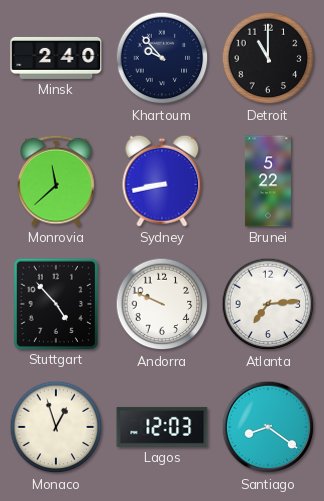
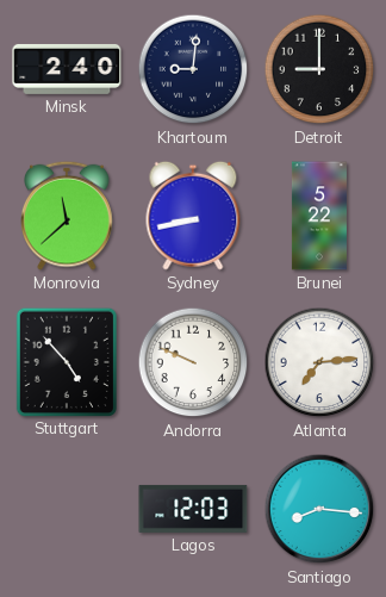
Khartoum: 9:53 -> 9:01
Detroit: 11:00 -> 9:00
Monaco: 12:57 -> none
Santiago: 8:21 -> 8:16
